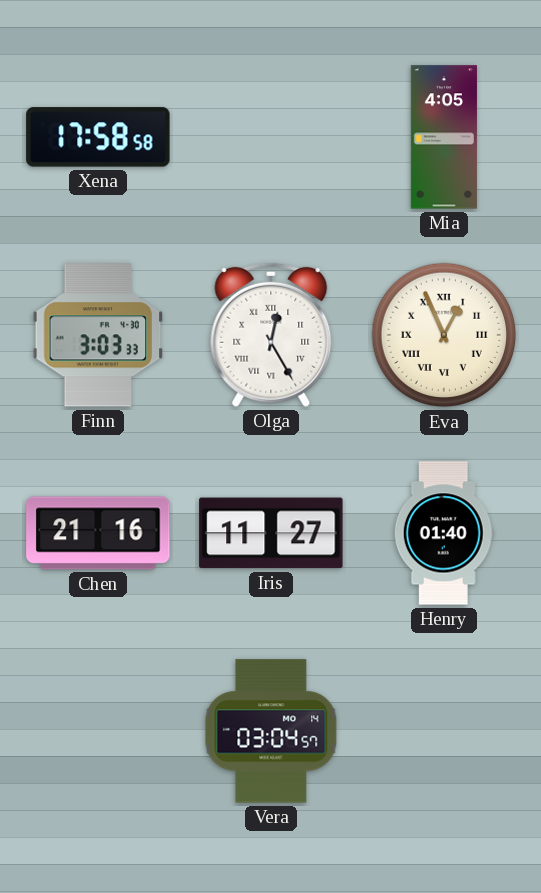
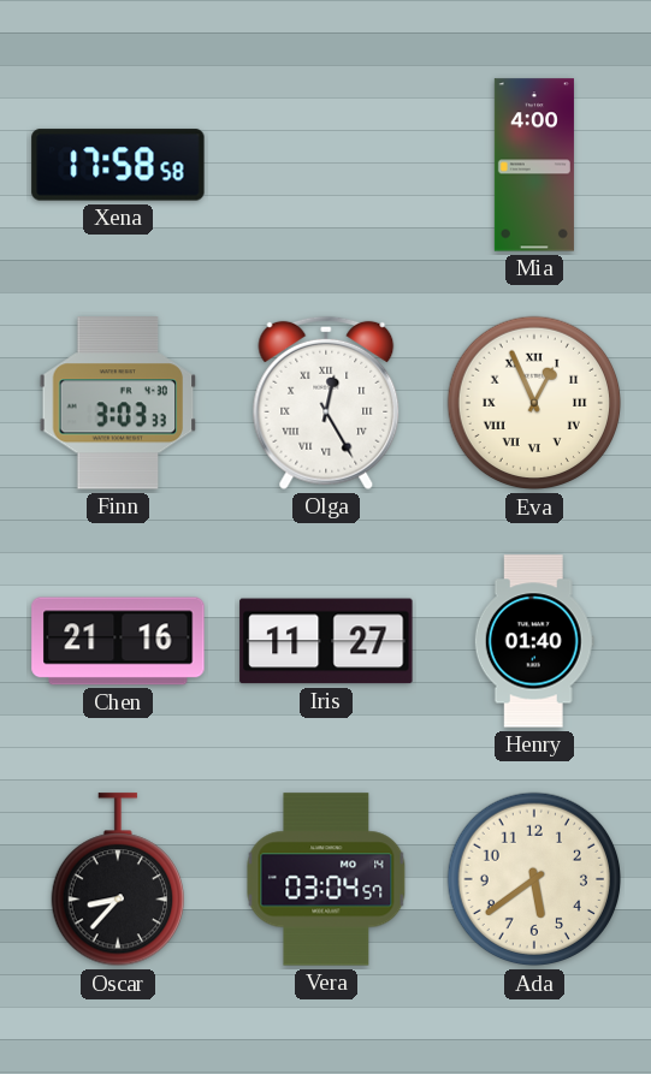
Mia: 4:05 -> 4:00
Oscar: none -> 8:37
Ada: none -> 5:39
